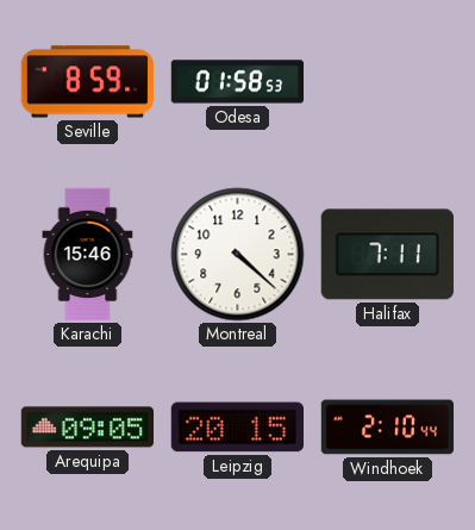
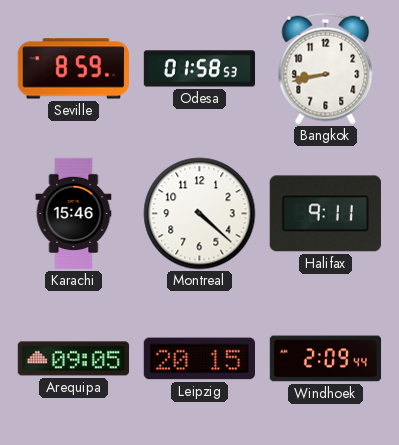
Bangkok: none -> 8:43
Halifax: 7:11 -> 9:11
Windhoek: 2:10 -> 2:09
